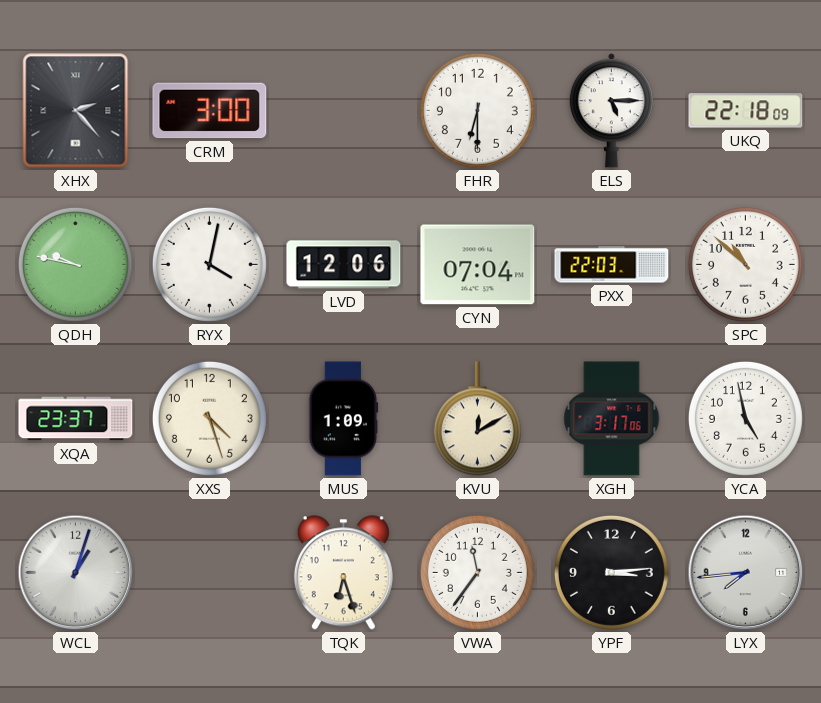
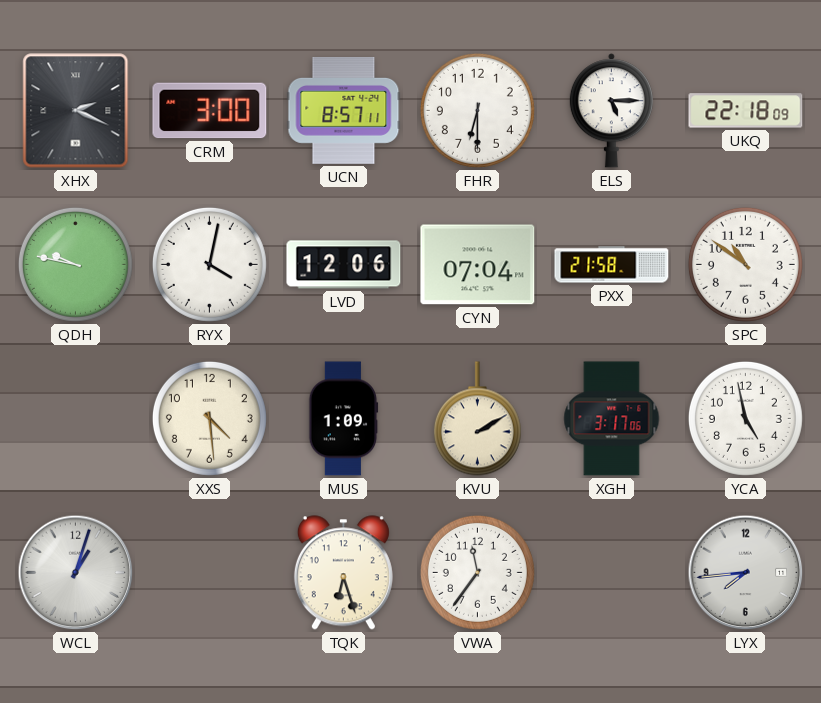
XHX: 2:23 -> 2:19
UCN: none -> 8:57
PXX: 22:03 -> 21:58
SPC: 10:52 -> 10:51
XQA: 23:37 -> none
XXS: 4:27 -> 4:29
KVU: 12:10 -> 2:10
YPF: 3:14 -> none
